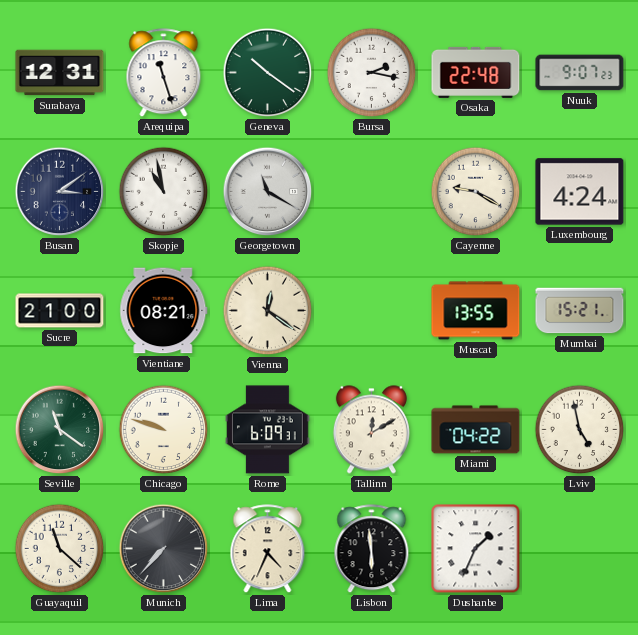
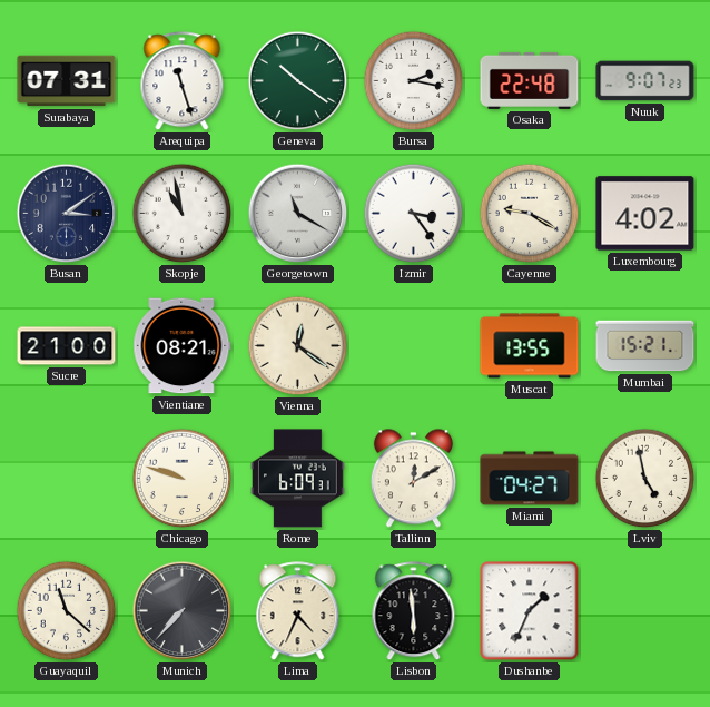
Surabaya: 12:31 -> 07:31
Izmir: none -> 3:24
Luxembourg: 4:24 -> 4:02
Seville: 11:21 -> none
Miami: 04:22 -> 04:27
